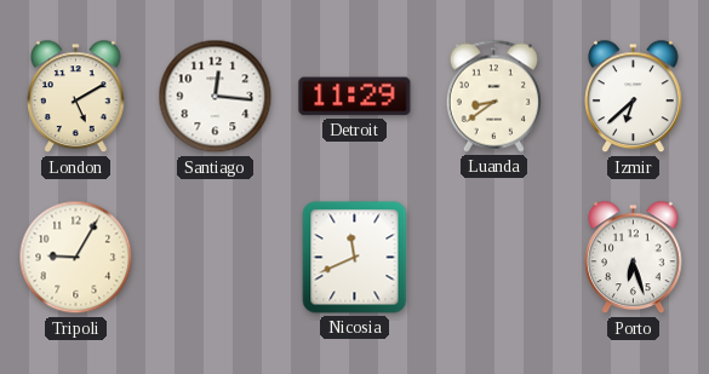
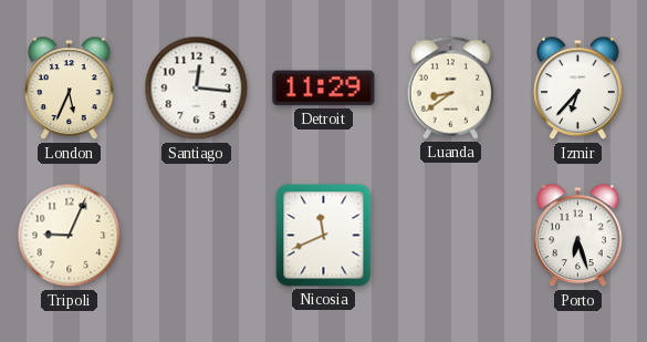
London: 5:10 -> 5:34
Izmir: 6:38 -> 6:37
Tripoli: 9:05 -> 9:04
